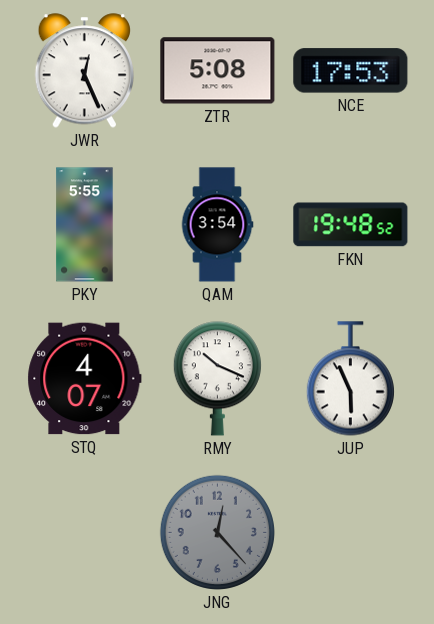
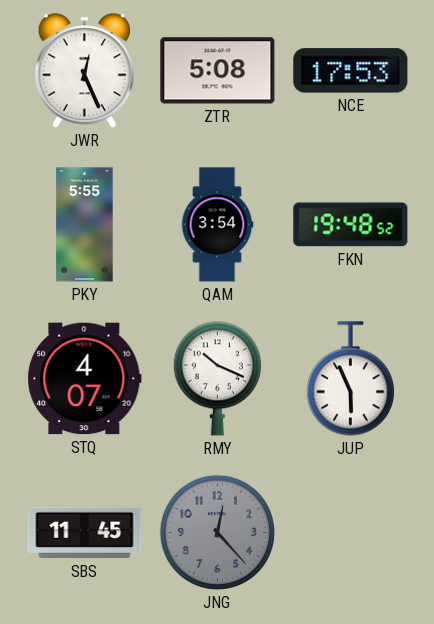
SBS: none -> 11:45
